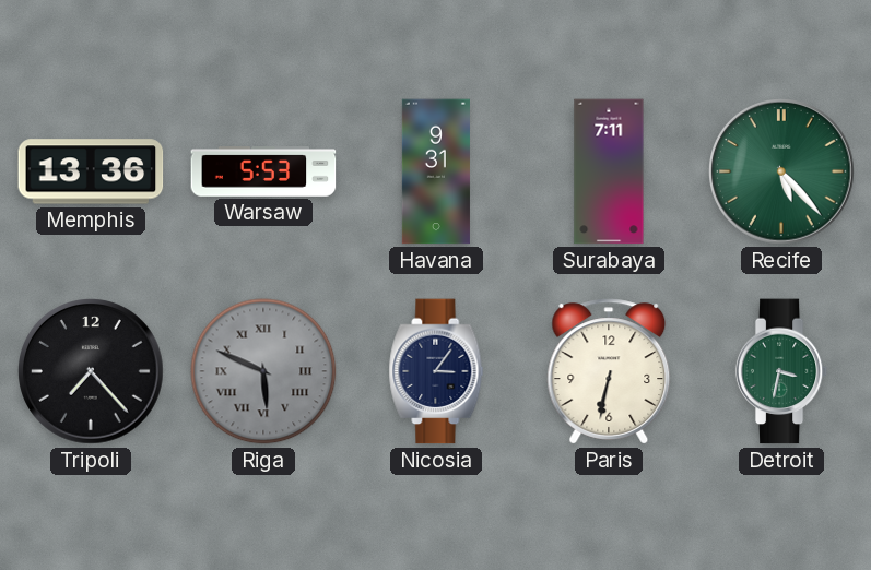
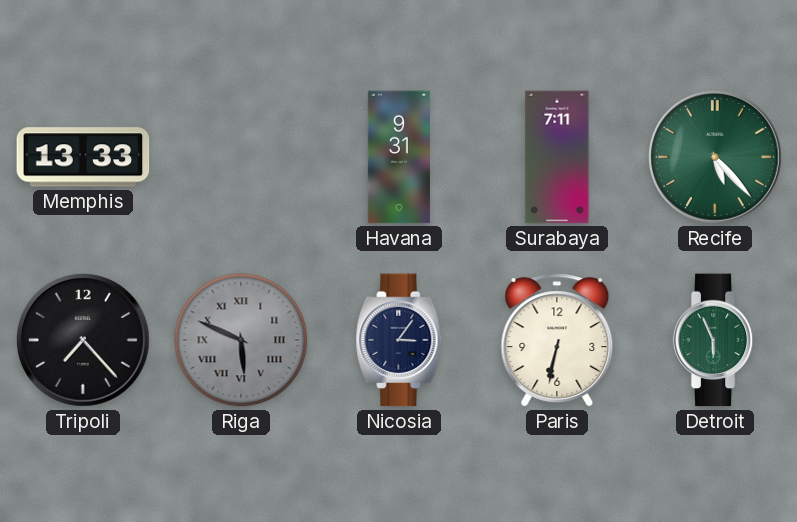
Memphis: 13:36 -> 13:33
Warsaw: 5:53 -> none
Detroit: 3:32 -> 5:56
